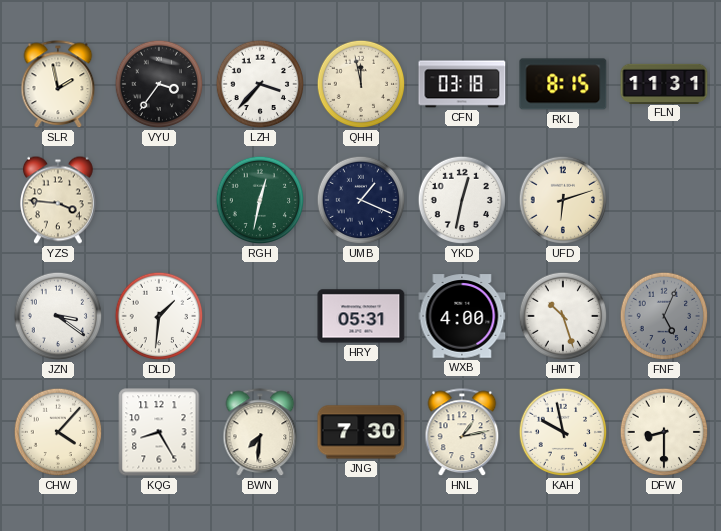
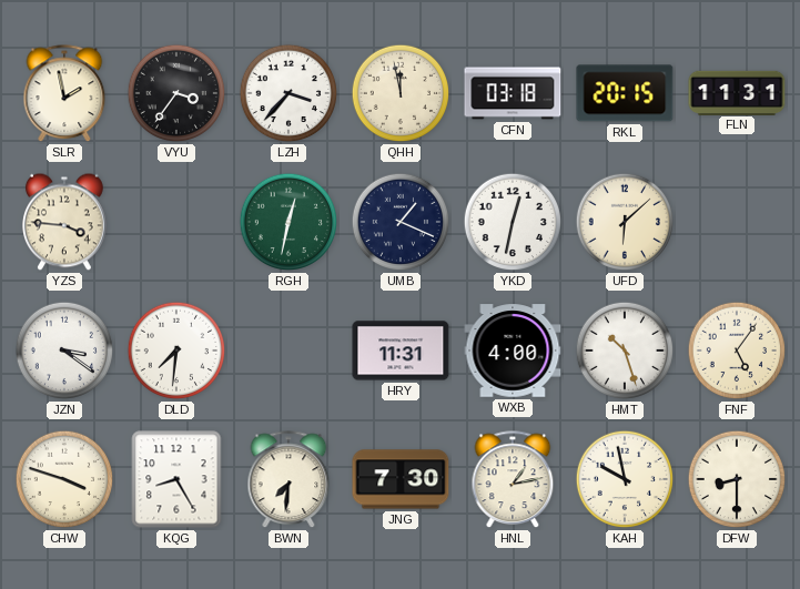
RKL: 8:15 -> 20:15
UFD: 6:12 -> 6:08
DLD: 1:31 -> 7:31
HRY: 05:31 -> 11:31
FNF: 5:04 -> 5:06
FNF dial: grey -> cream
CHW: 4:07 -> 3:48
